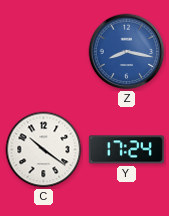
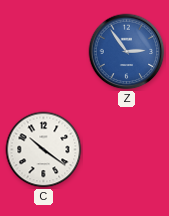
Z: 8:17 -> 2:54
Y: 17:24 -> none
